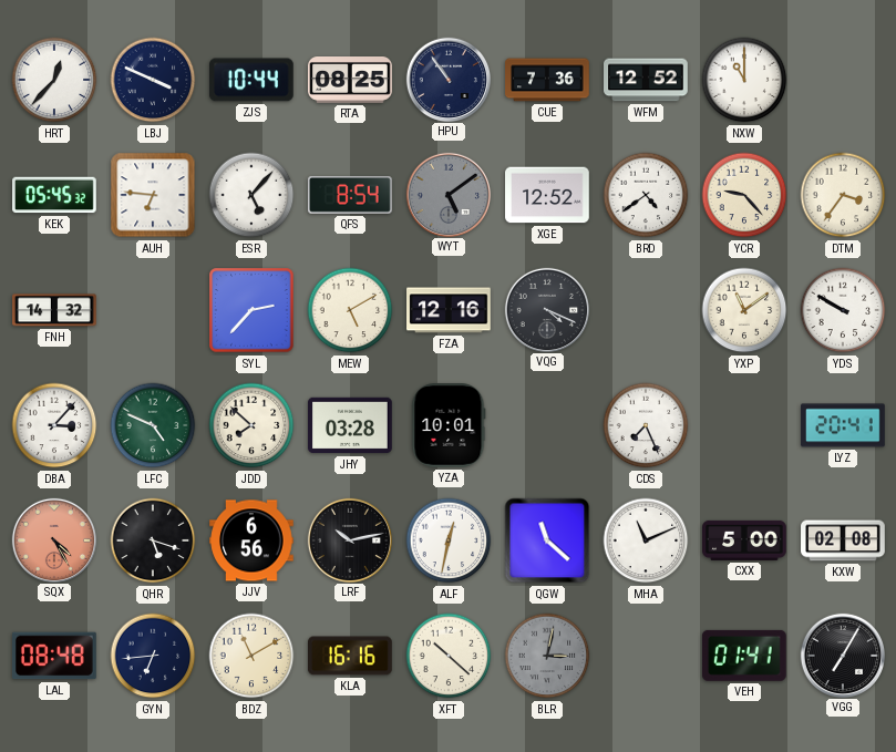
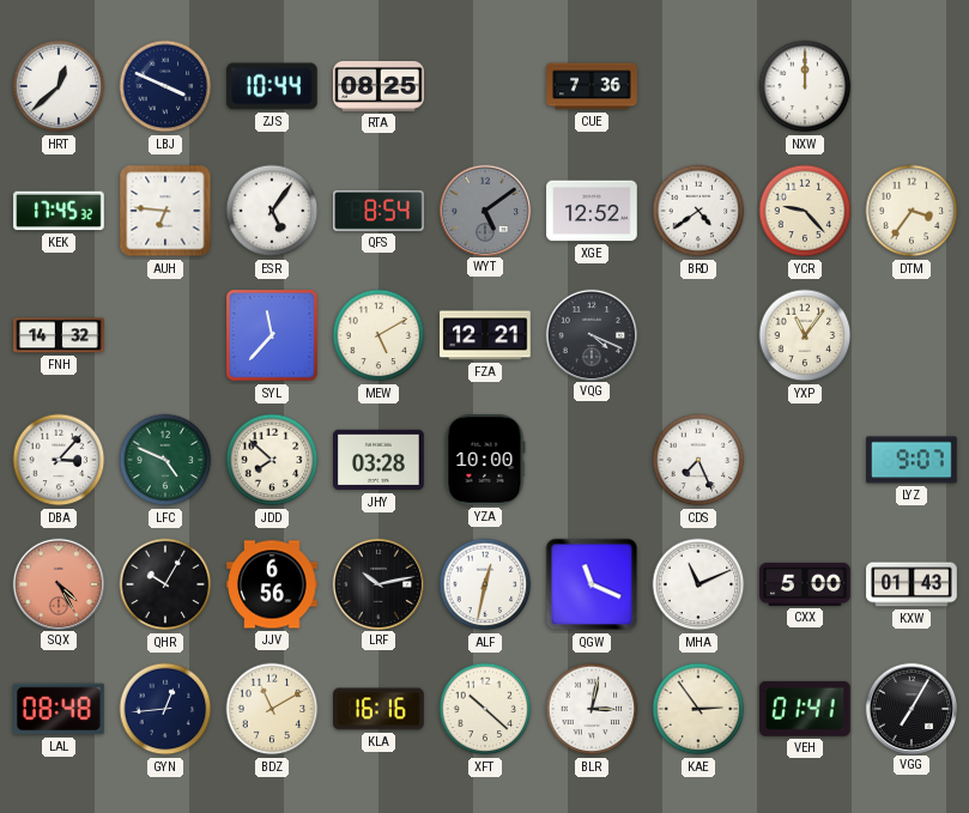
HRT: 12:37 -> 12:38
HPU: 10:54 -> none
WFM: 12:52 -> none
NXW: 11:00 -> 12:00
KEK: 05:45 -> 17:45
ESR: 5:07 -> 5:06
SYL: 2:37 -> 11:37
FZA: 12:16 -> 12:21
YXP: 11:09 -> 11:06
YDS: 9:50 -> none
YZA: 10:01 -> 10:00
LYZ: 20:41 -> 9:07
QHR: 5:18 -> 10:05
QGW: 11:22 -> 11:19
KXW: 02:08 -> 01:43
GYN: 6:44 -> 12:44
BLR dial: grey -> white
KAE: none -> 2:54
